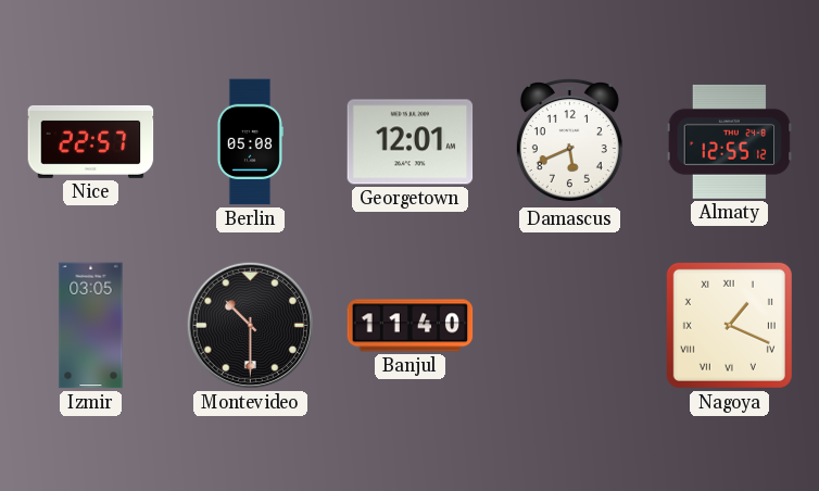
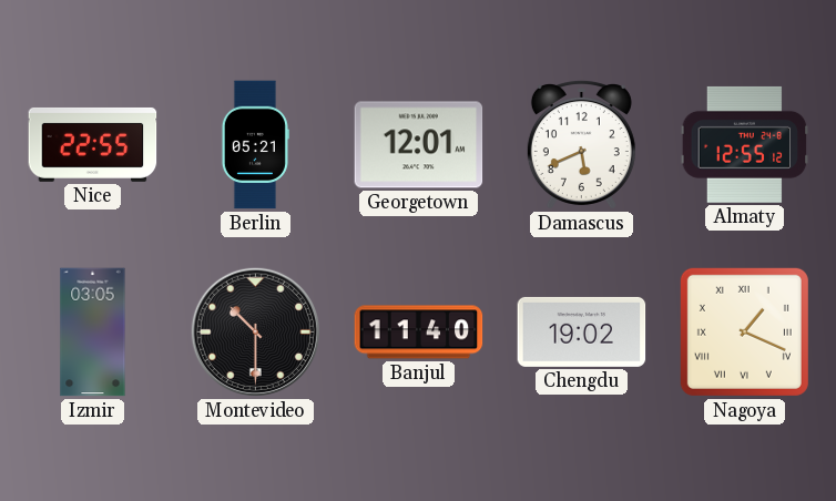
Nice: 22:57 -> 22:55
Berlin: 05:08 -> 05:21
Chengdu: none -> 19:02
